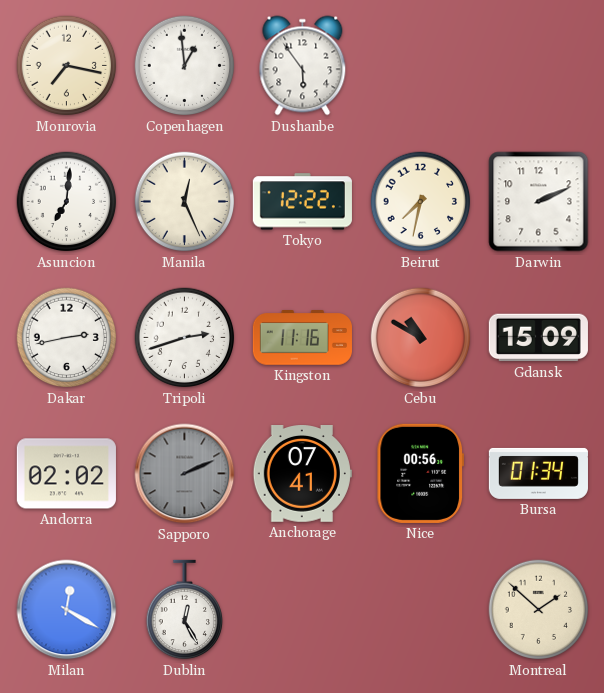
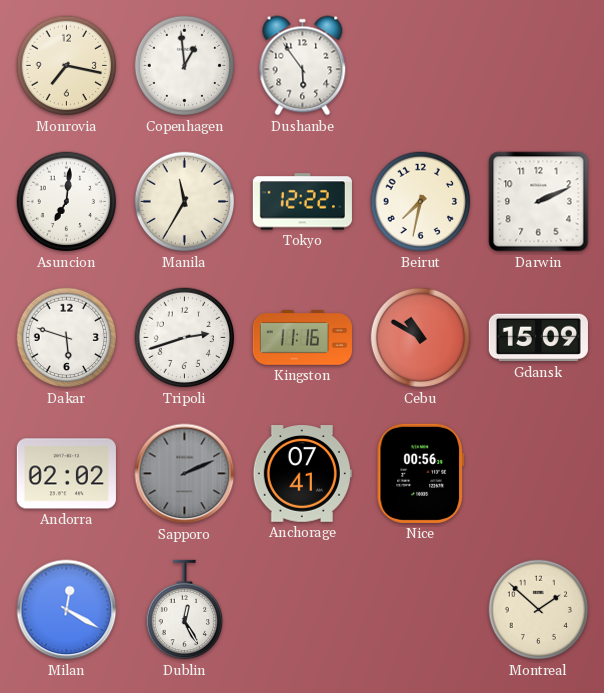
Manila: 12:26 -> 11:35
Dakar: 2:43 -> 5:48
Bursa: 01:34 -> none
